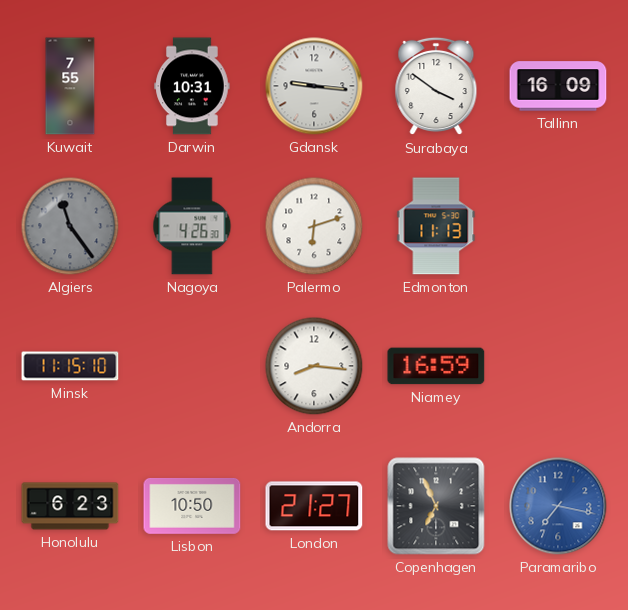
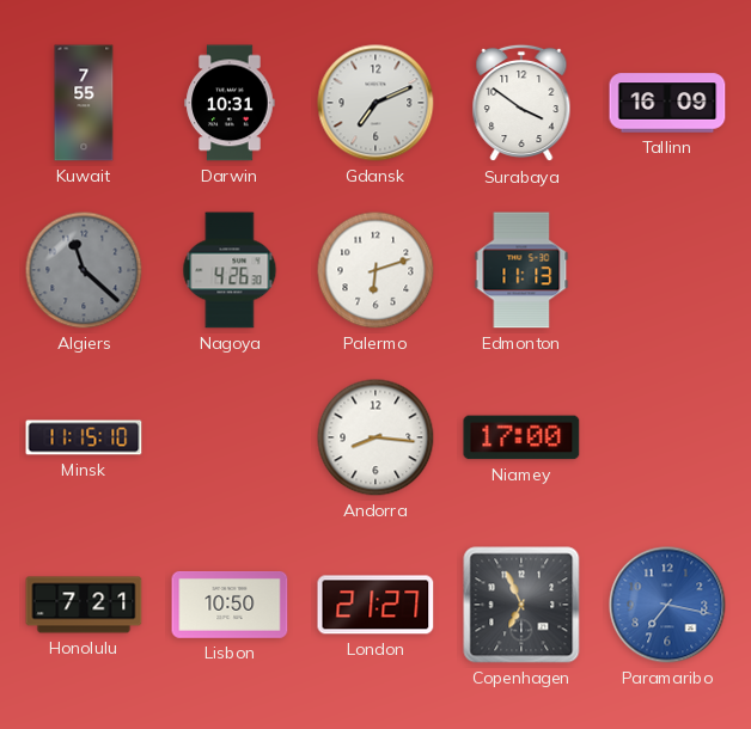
Gdansk: 9:16 -> 7:11
Algiers: 11:24 -> 11:22
Niamey: 16:59 -> 17:00
Honolulu: 6:23 -> 7:21
